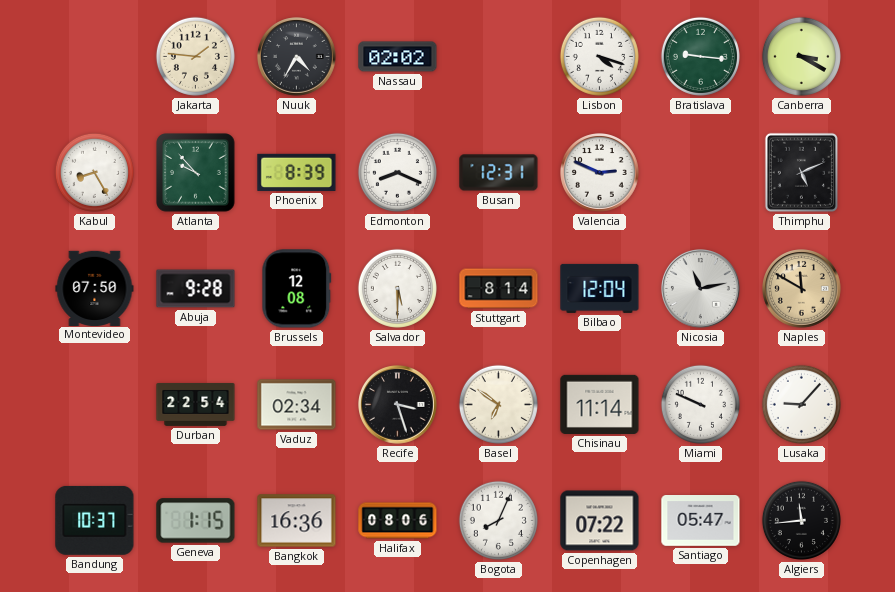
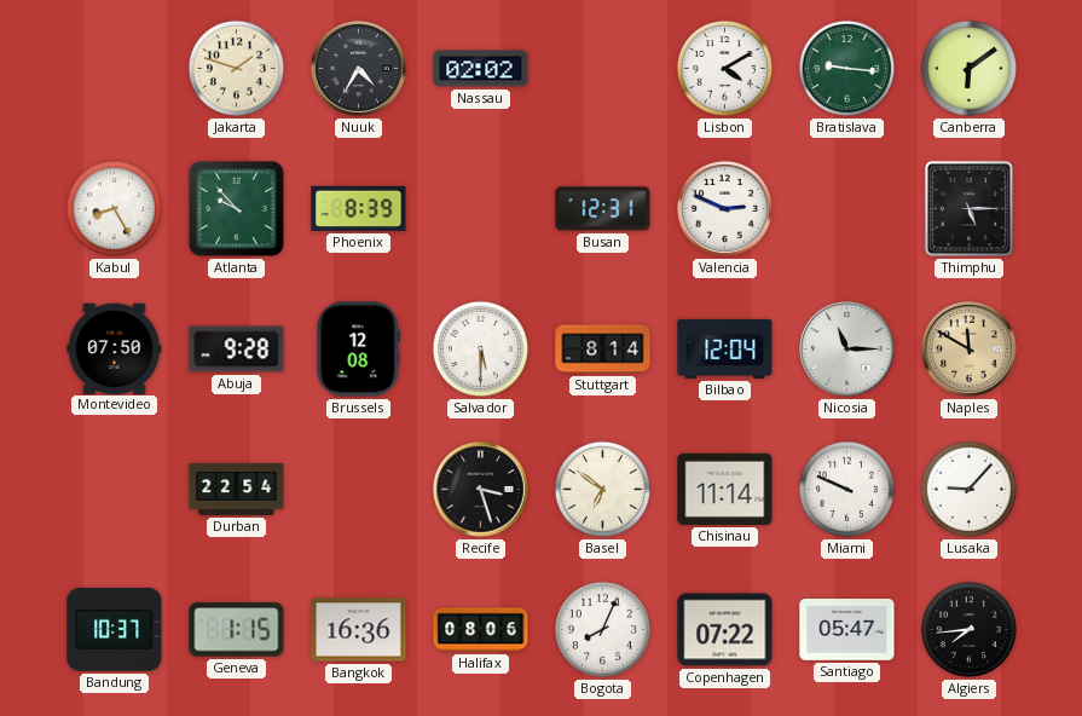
Jakarta: 1:46 -> 1:48
Lisbon: 4:18 -> 4:10
Canberra: 3:20 -> 6:09
Edmonton: 8:19 -> none
Thimphu: 5:11 -> 5:15
Nicosia: 11:13 -> 11:15
Vaduz: 02:34 -> none
Algiers: 11:44 -> 7:44
